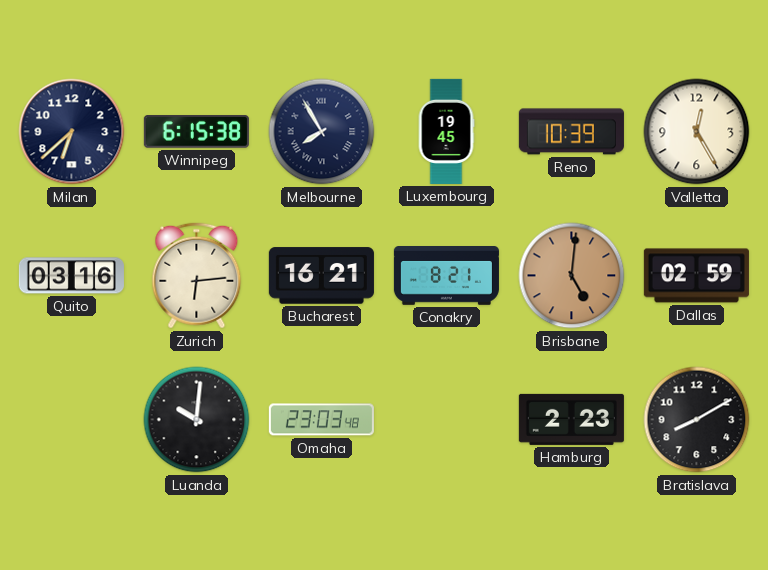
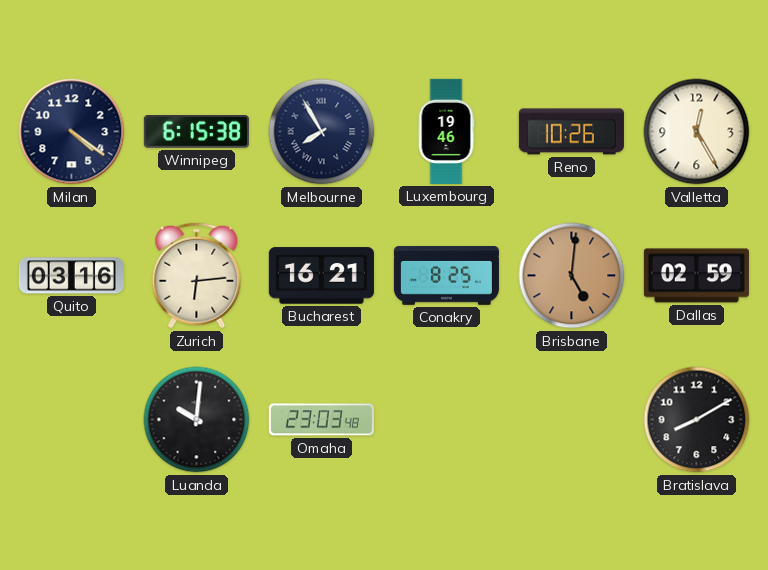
Milan: 6:38 -> 4:21
Luxembourg: 19:45 -> 19:46
Reno: 10:39 -> 10:26
Conakry: 8:21 -> 8:25
Hamburg: 2:23 -> none
